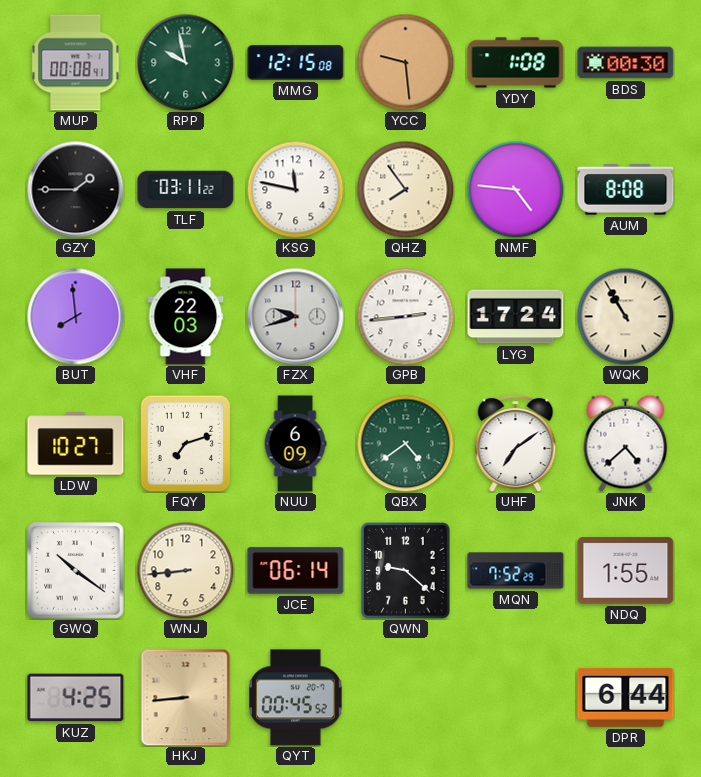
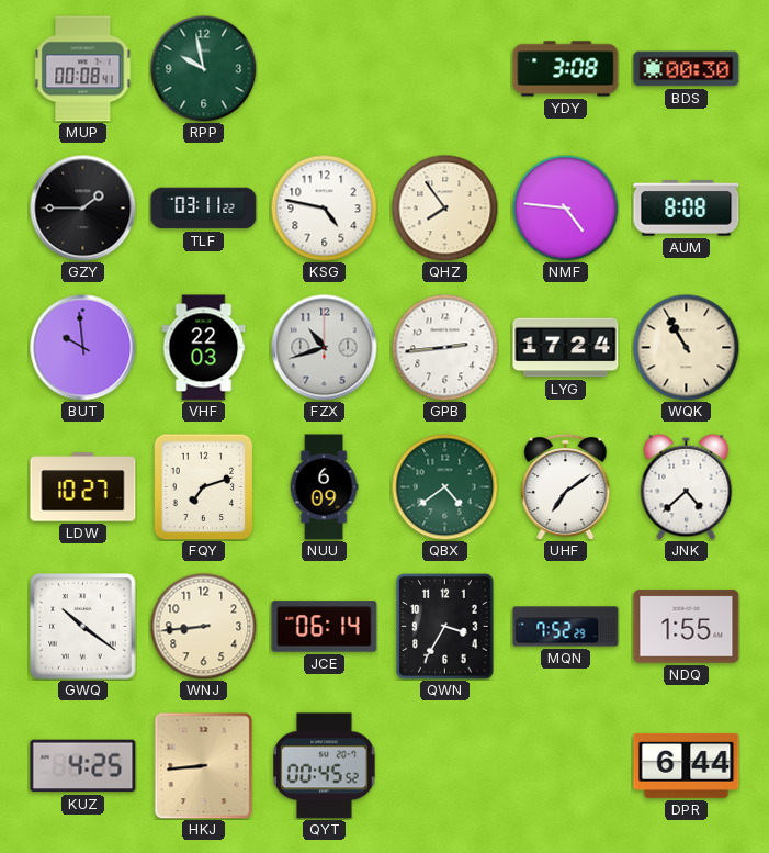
MMG: 12:15 -> none
YCC: 9:29 -> none
YDY: 1:08 -> 3:08
KSG: 11:47 -> 4:47
BUT: 7:59 -> 9:59
FZX: 9:42 -> 10:42
QWN: 9:22 -> 3:35
